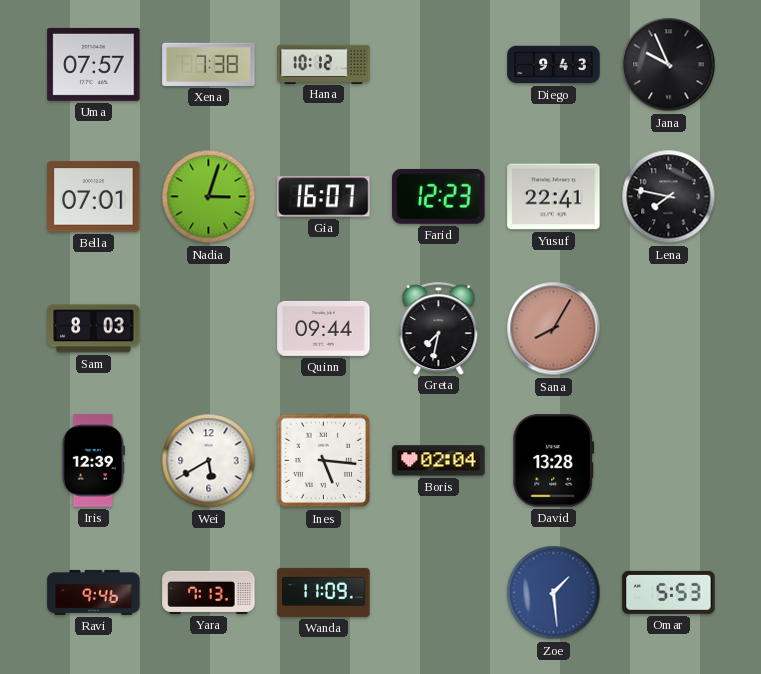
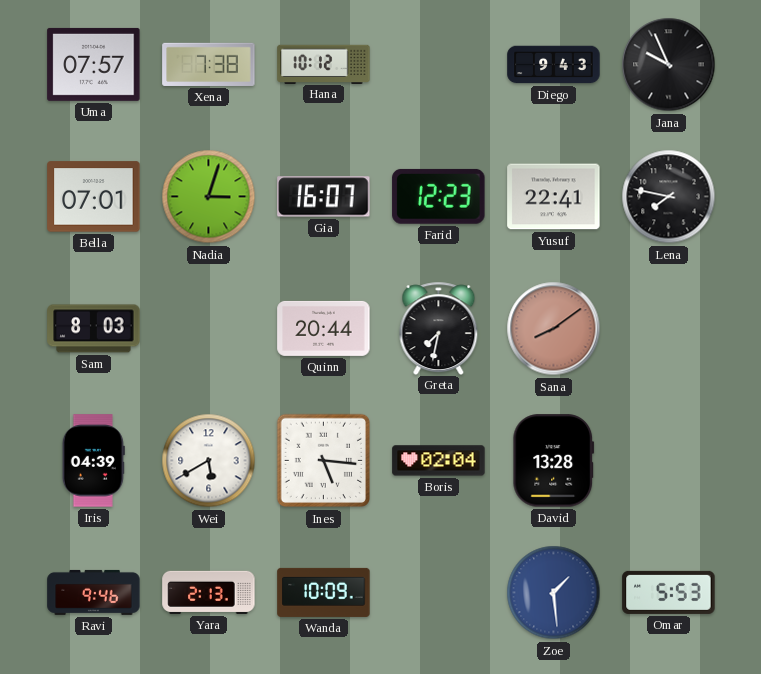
Quinn: 09:44 -> 20:44
Sana: 8:05 -> 8:09
Iris: 12:39 -> 04:39
Yara: 7:13 -> 2:13
Wanda: 11:09 -> 10:09
